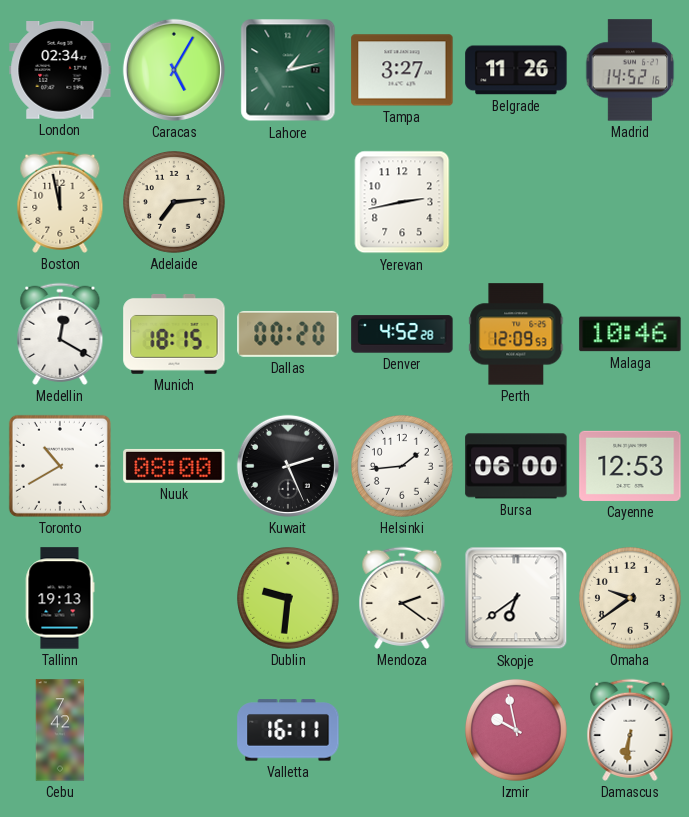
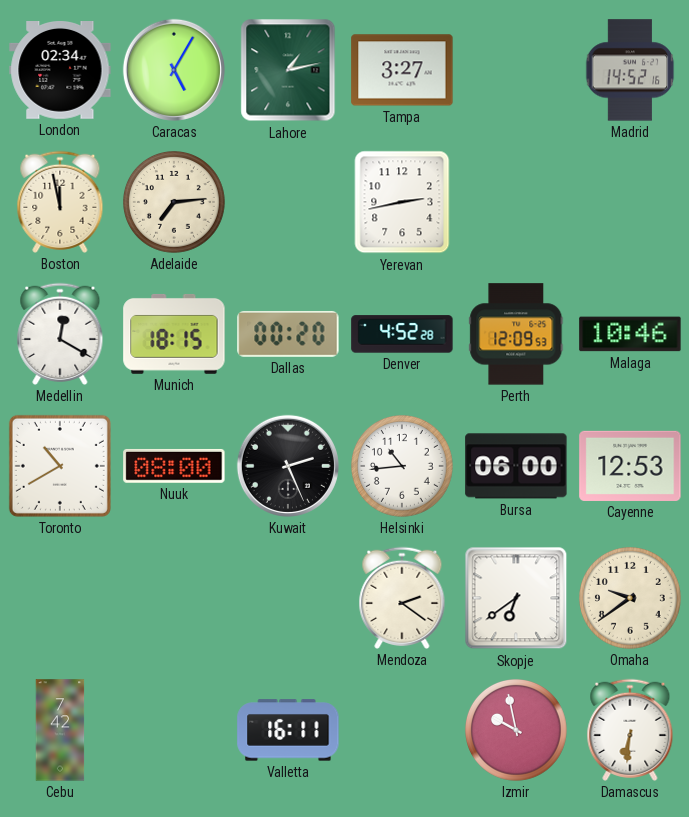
Belgrade: 11:26 -> none
Helsinki: 1:44 -> 10:44
Tallinn: 19:13 -> none
Dublin: 9:31 -> none
